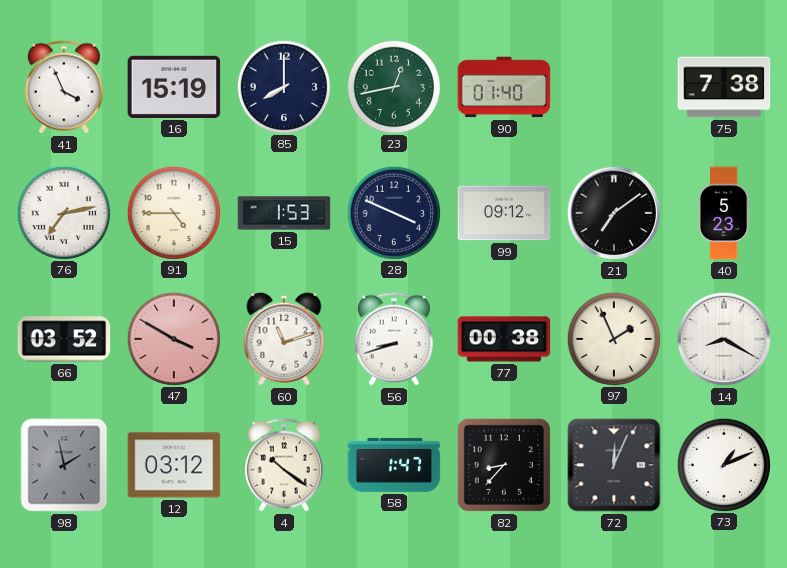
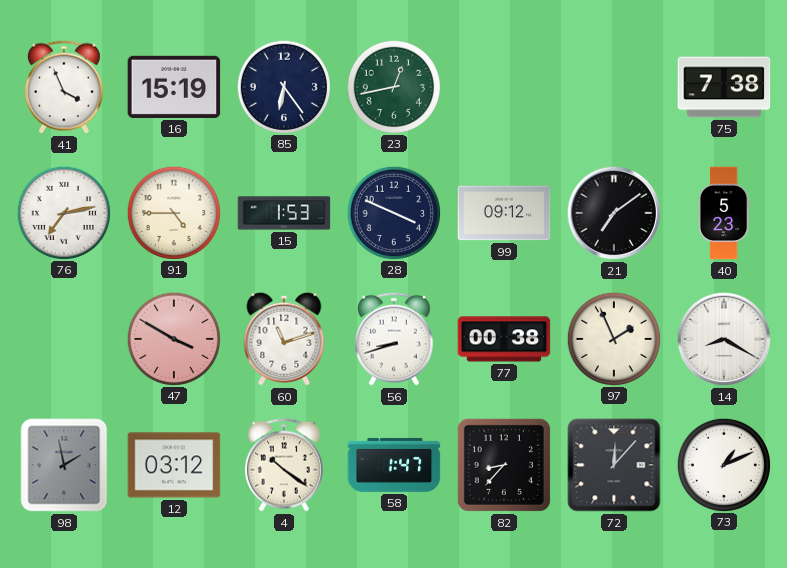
85: 8:00 -> 6:24
90: 01:40 -> none
66: 03:52 -> none
72: 12:04 -> 12:07
